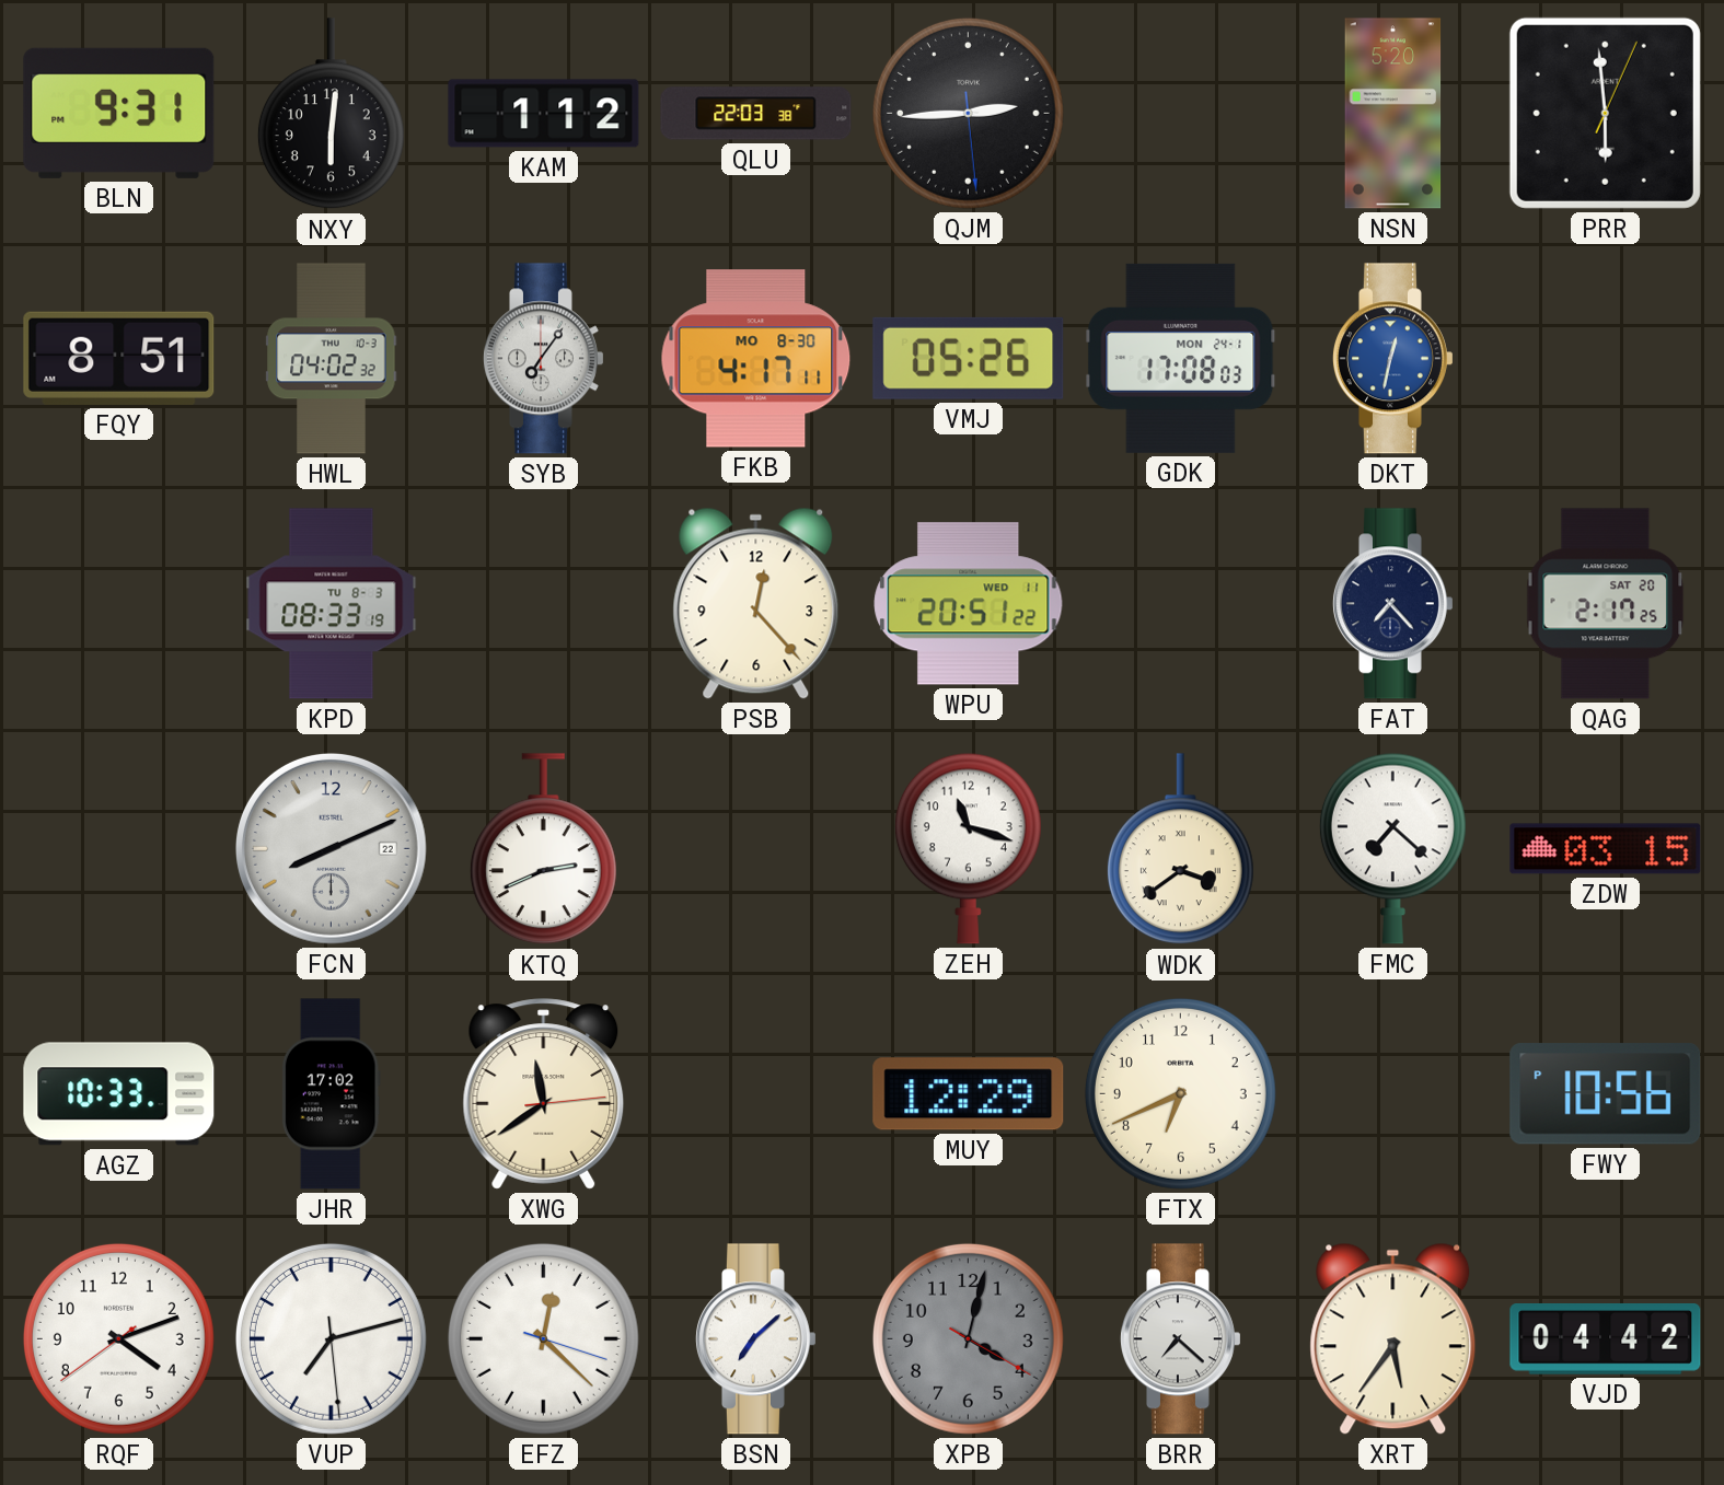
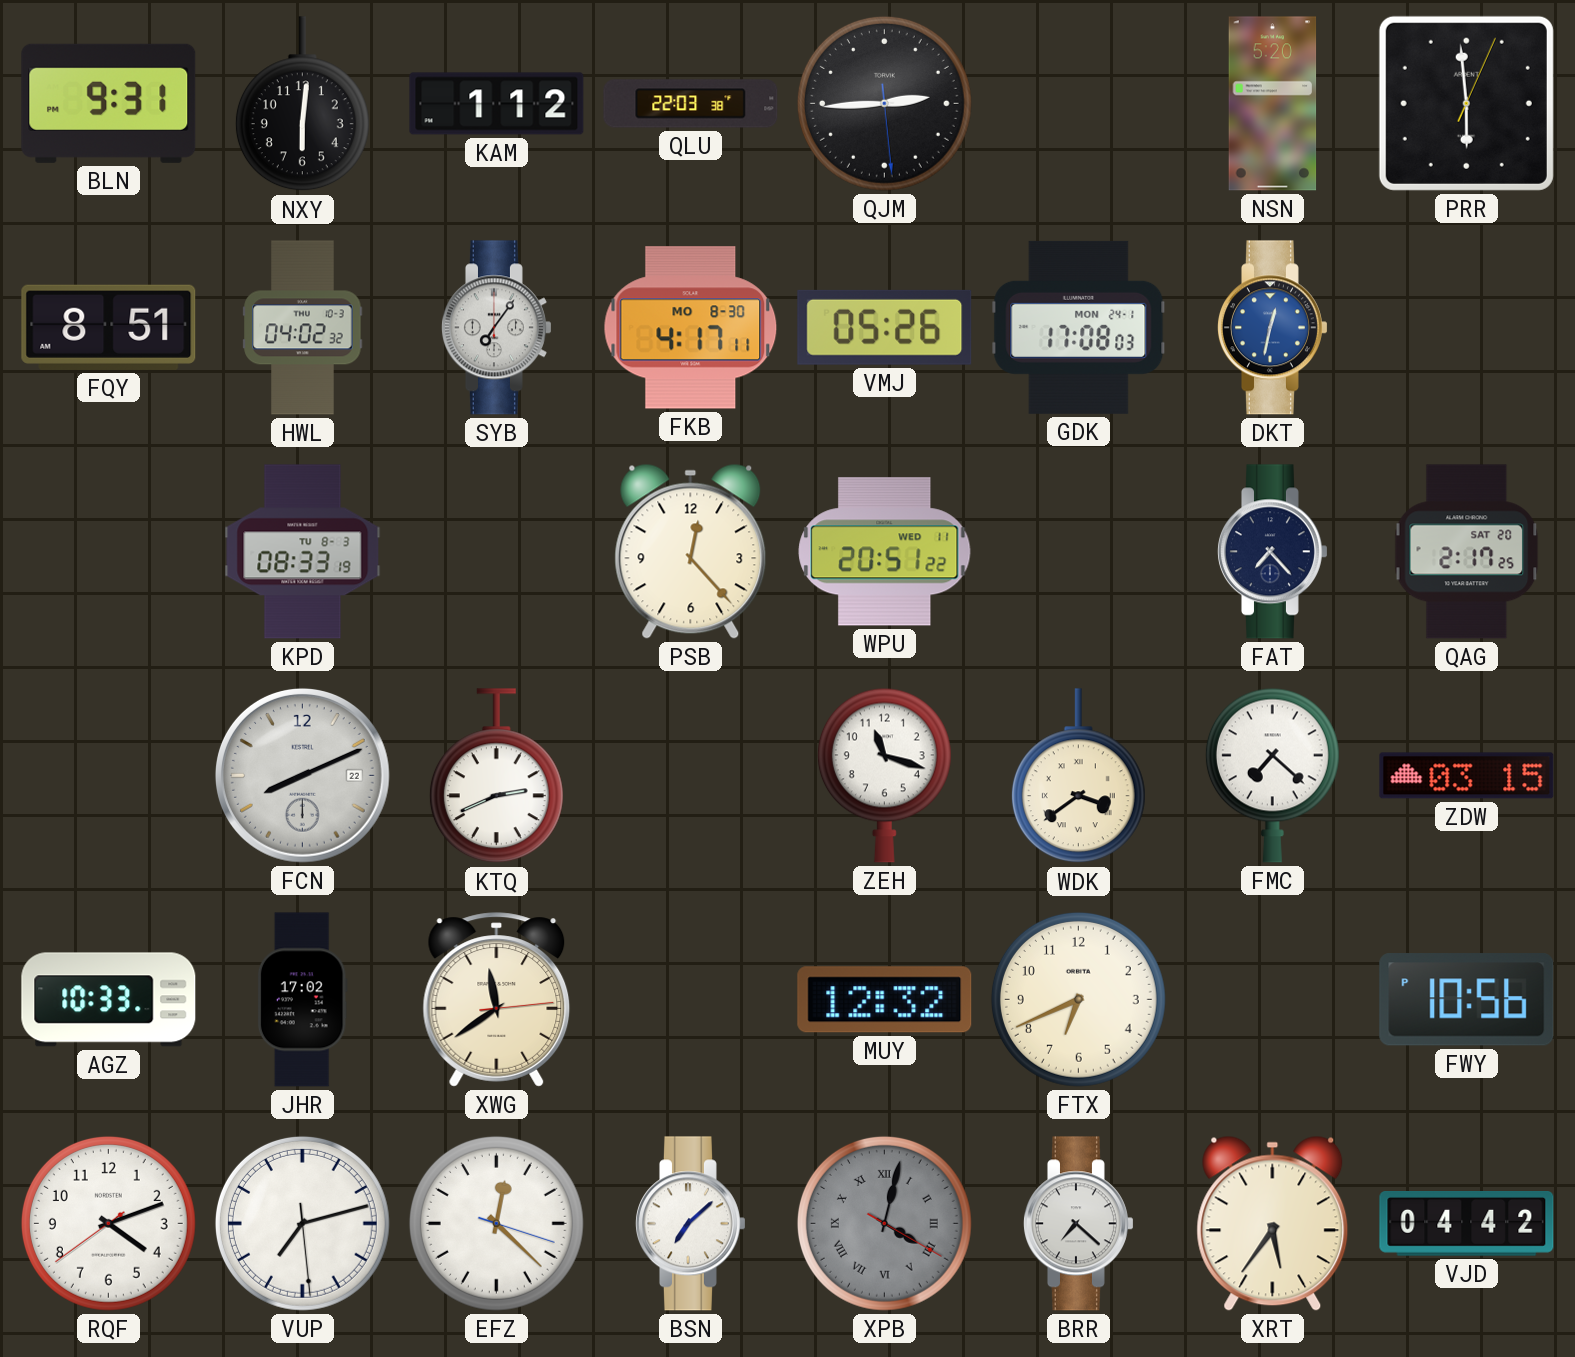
MUY: 12:29 -> 12:32
XPB numerals: Arabic -> Roman
